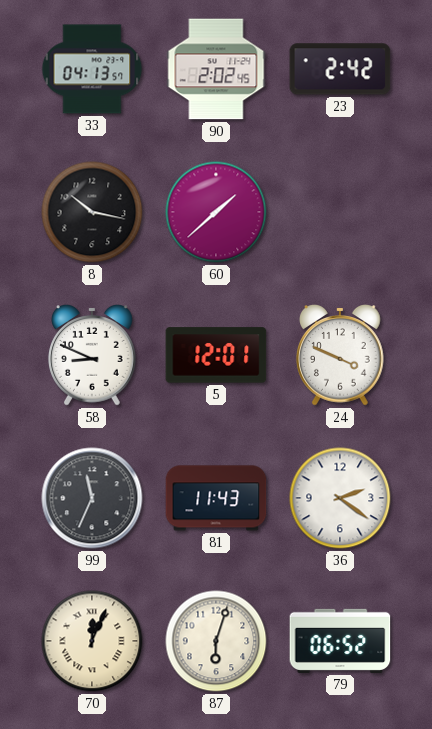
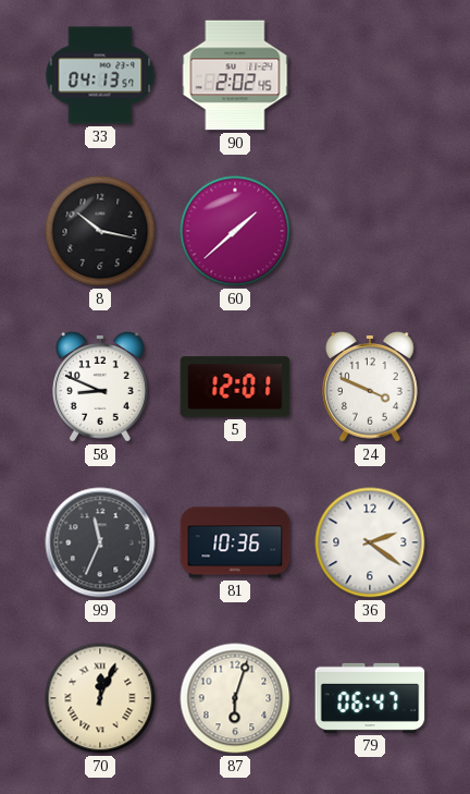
23: 2:42 -> none
81: 11:43 -> 10:36
79: 06:52 -> 06:47
